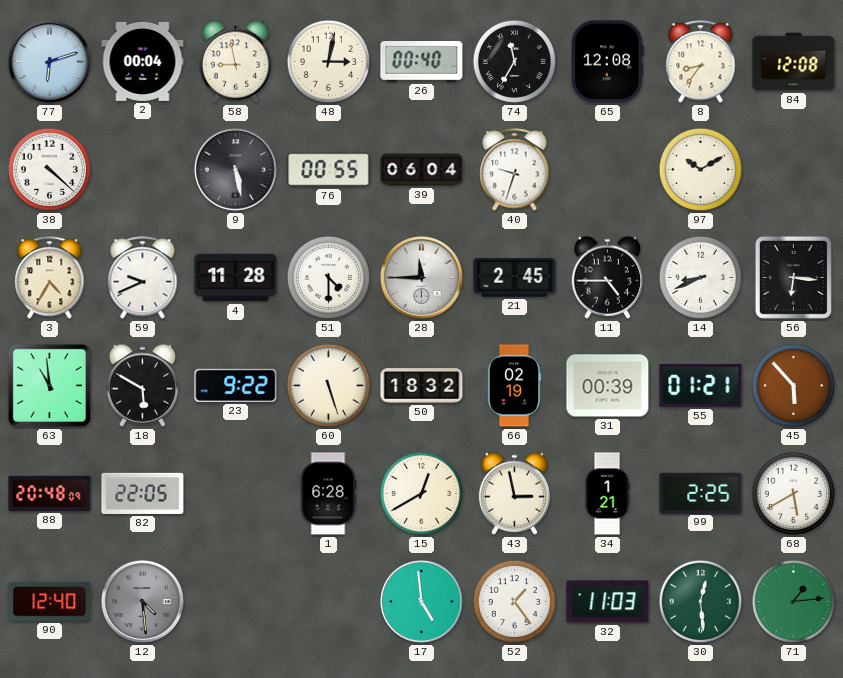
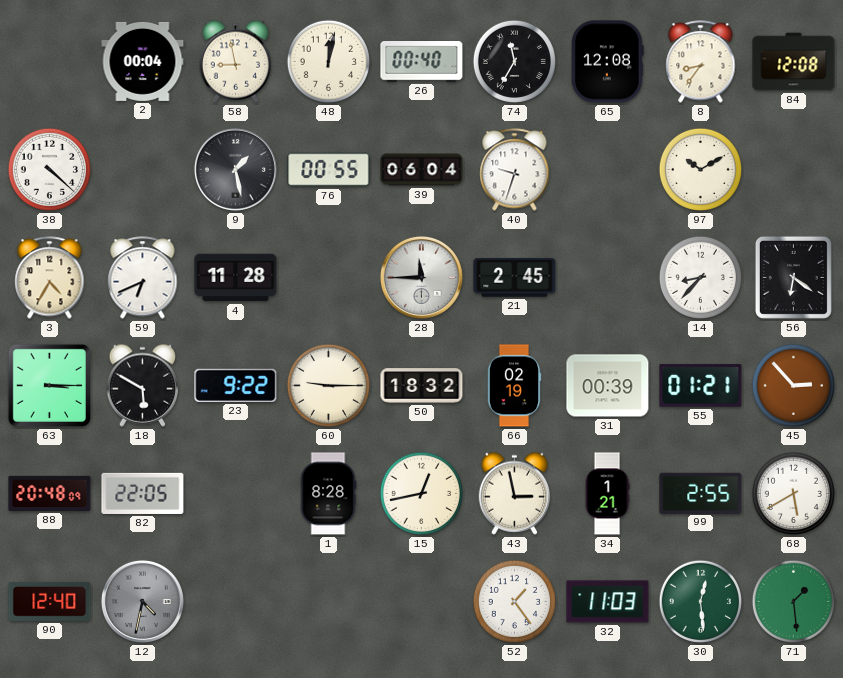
77: 6:12 -> none
48: 3:02 -> 12:02
9: 5:28 -> 1:28
59: 9:41 -> 6:41
51: 4:30 -> none
11: 4:45 -> none
14: 8:41 -> 8:37
56: 6:16 -> 6:21
63: 10:59 -> 3:15
60: 5:27 -> 9:15
45: 5:53 -> 2:53
1: 6:28 -> 8:28
15: 12:40 -> 12:43
99: 2:25 -> 2:55
12: 4:29 -> 4:32
17: 4:59 -> none
71: 1:14 -> 1:29
